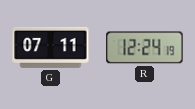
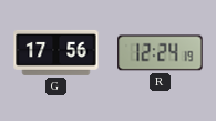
G: 07:11 -> 17:56
